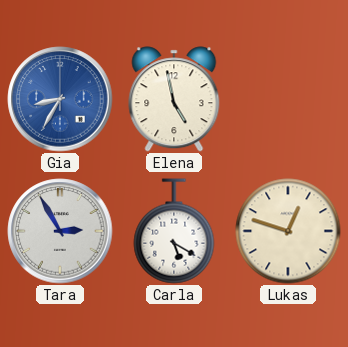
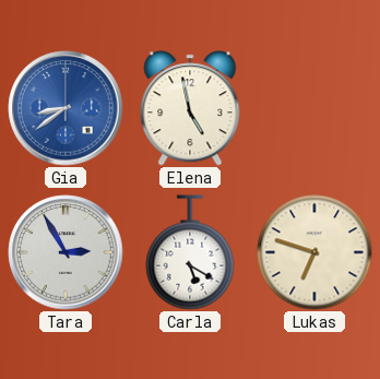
Gia: 8:35 -> 8:39
Lukas: 12:48 -> 6:48
